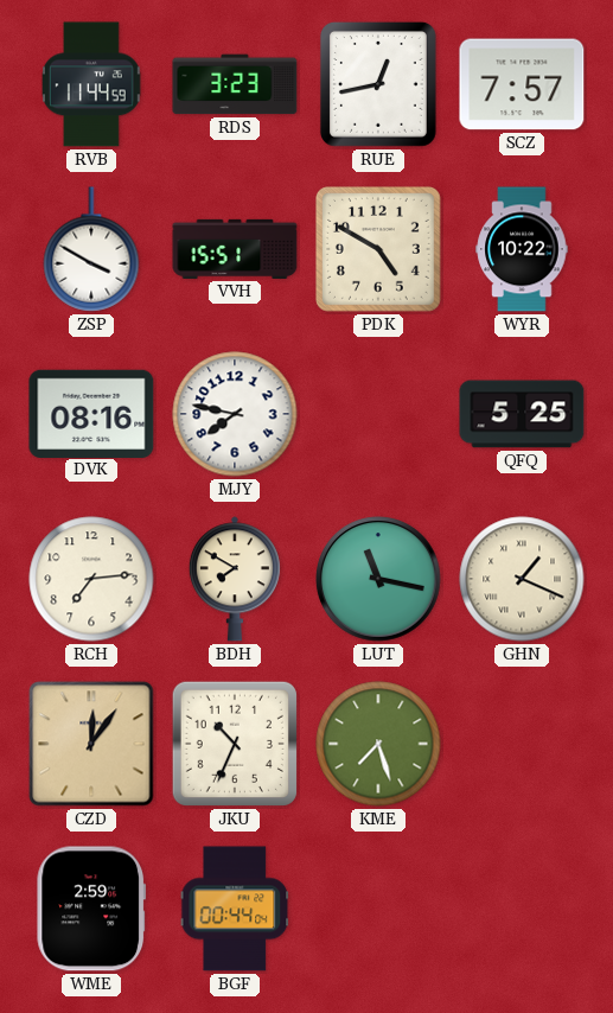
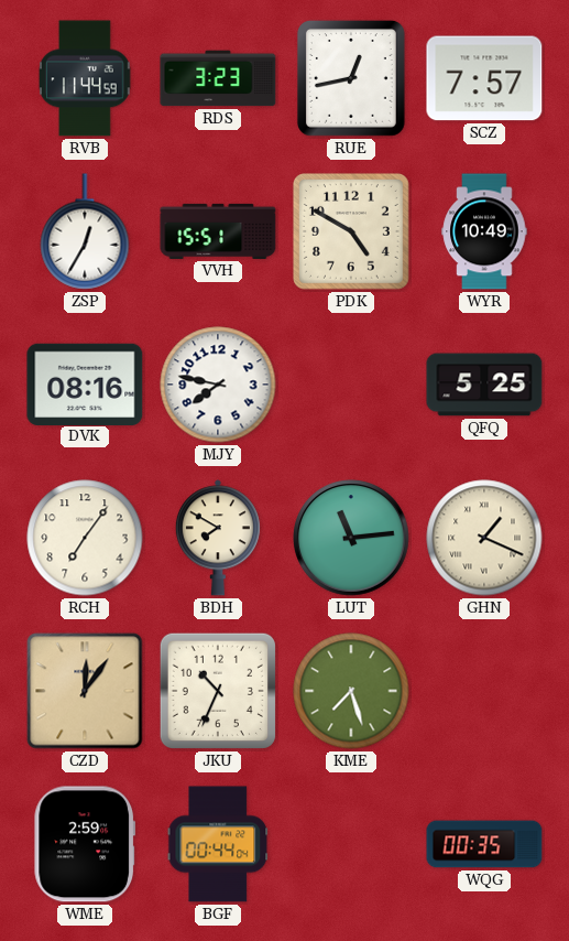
ZSP: 3:50 -> 12:35
WYR: 10:22 -> 10:49
RCH: 7:14 -> 7:06
LUT: 11:17 -> 11:14
WQG: none -> 00:35
